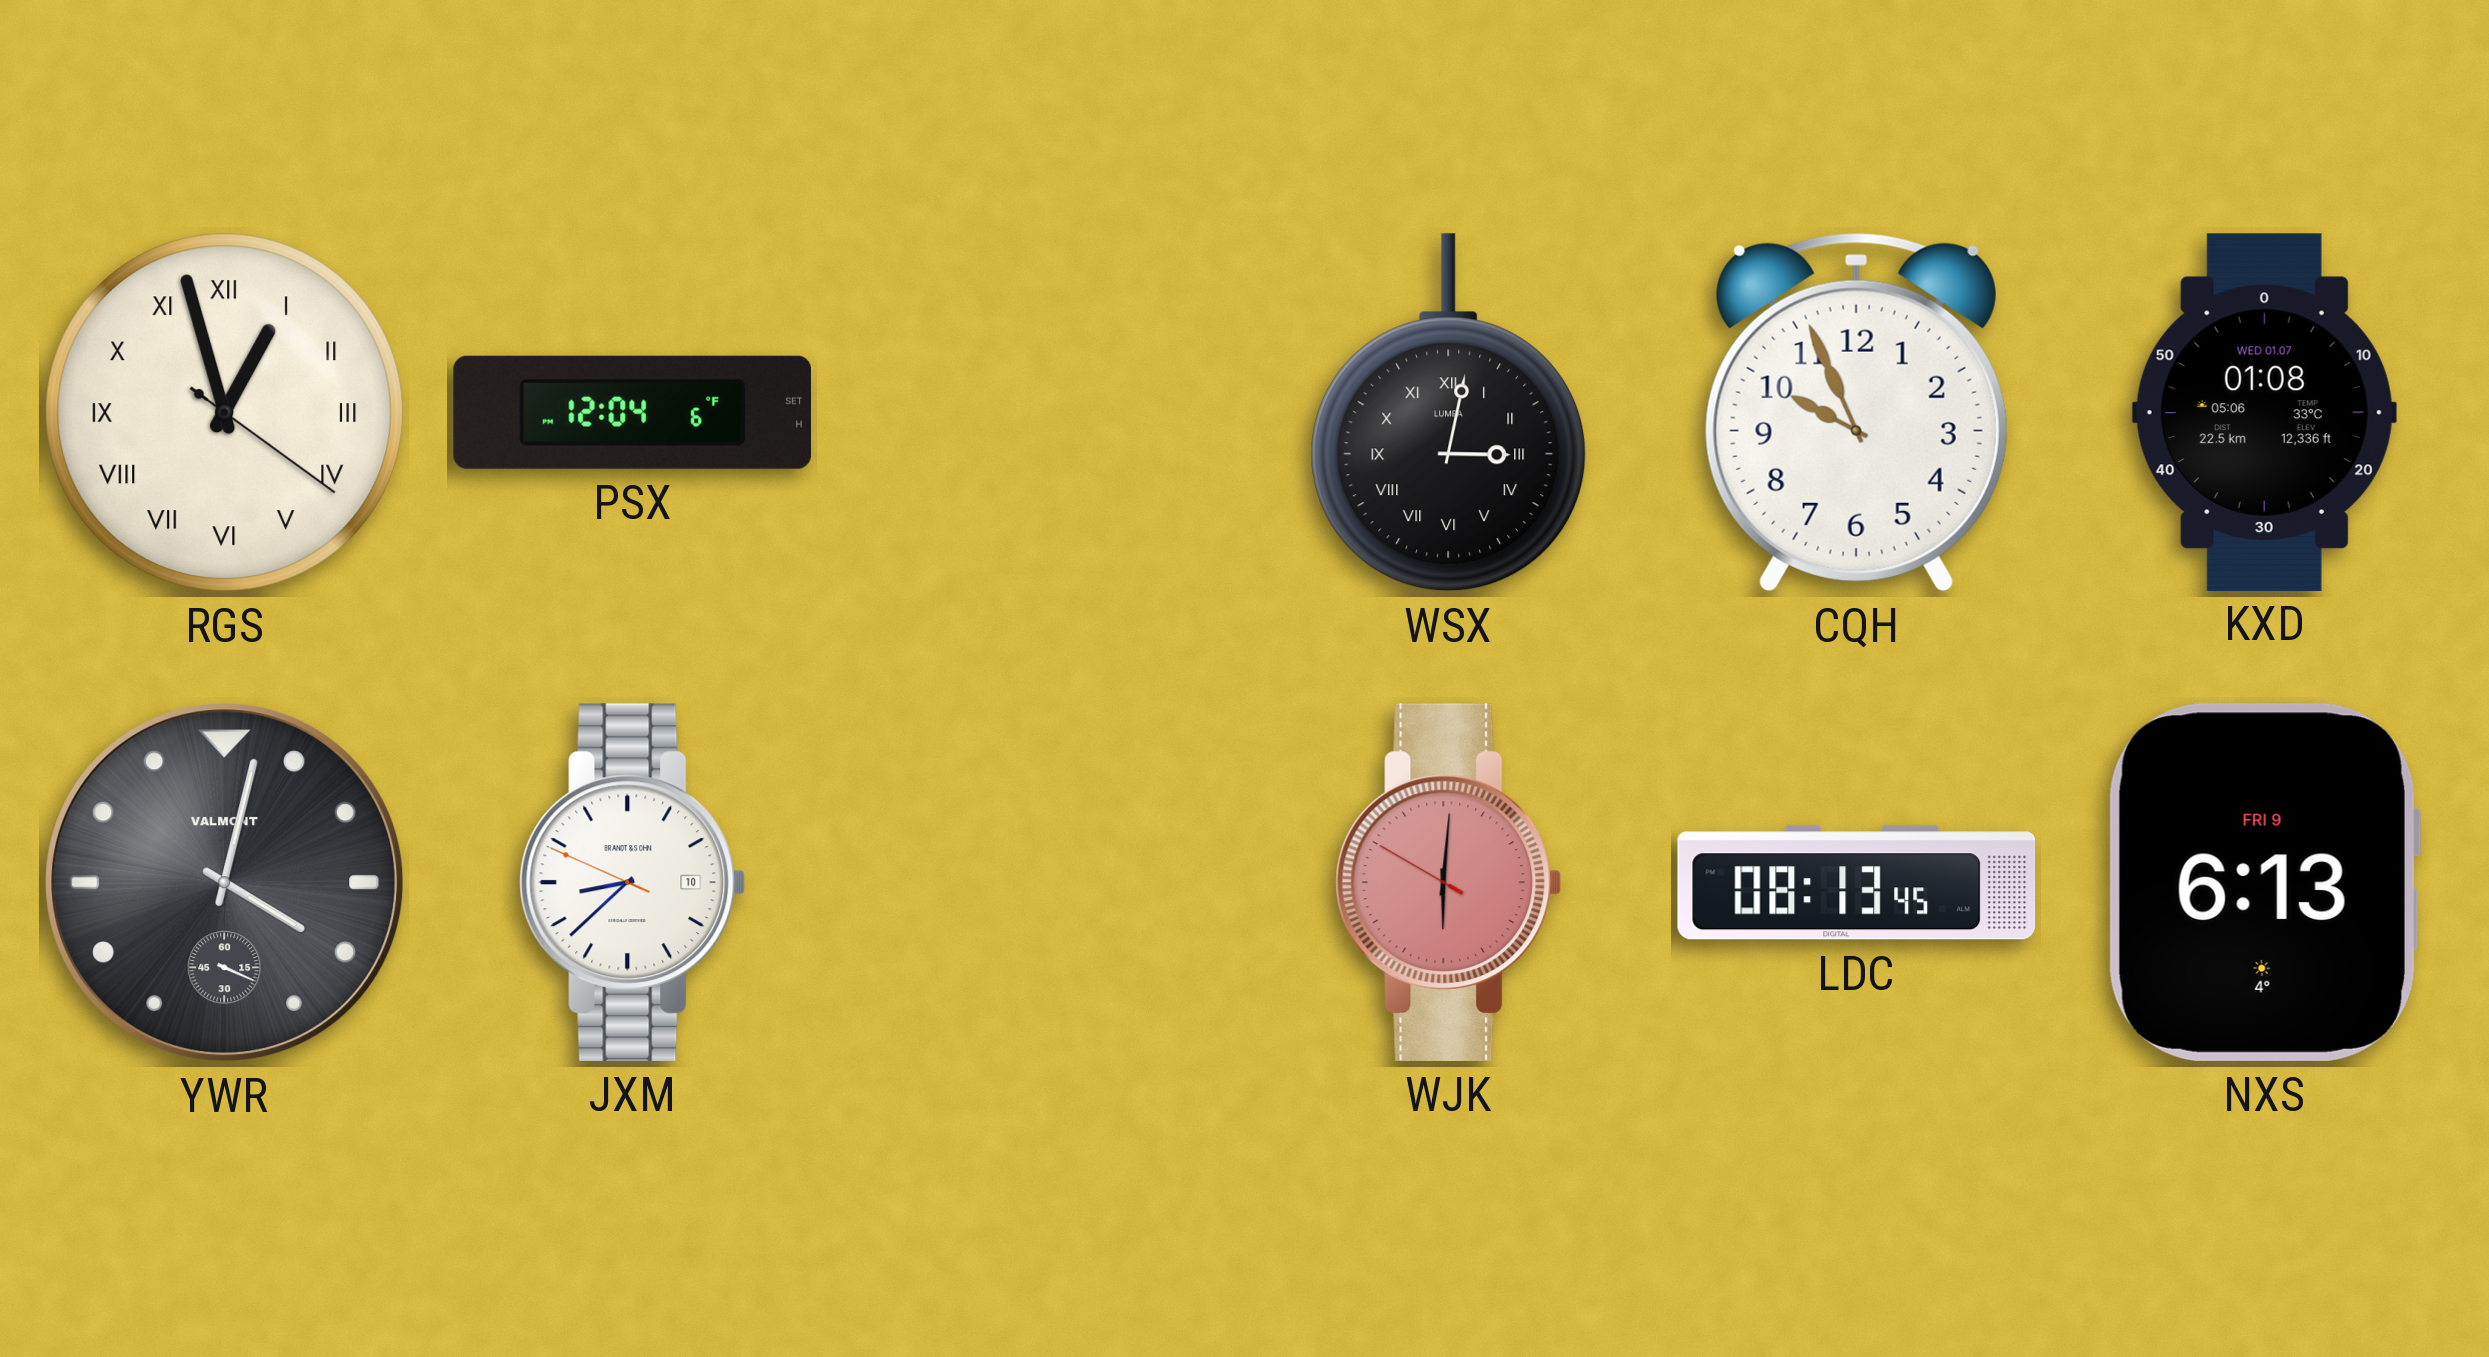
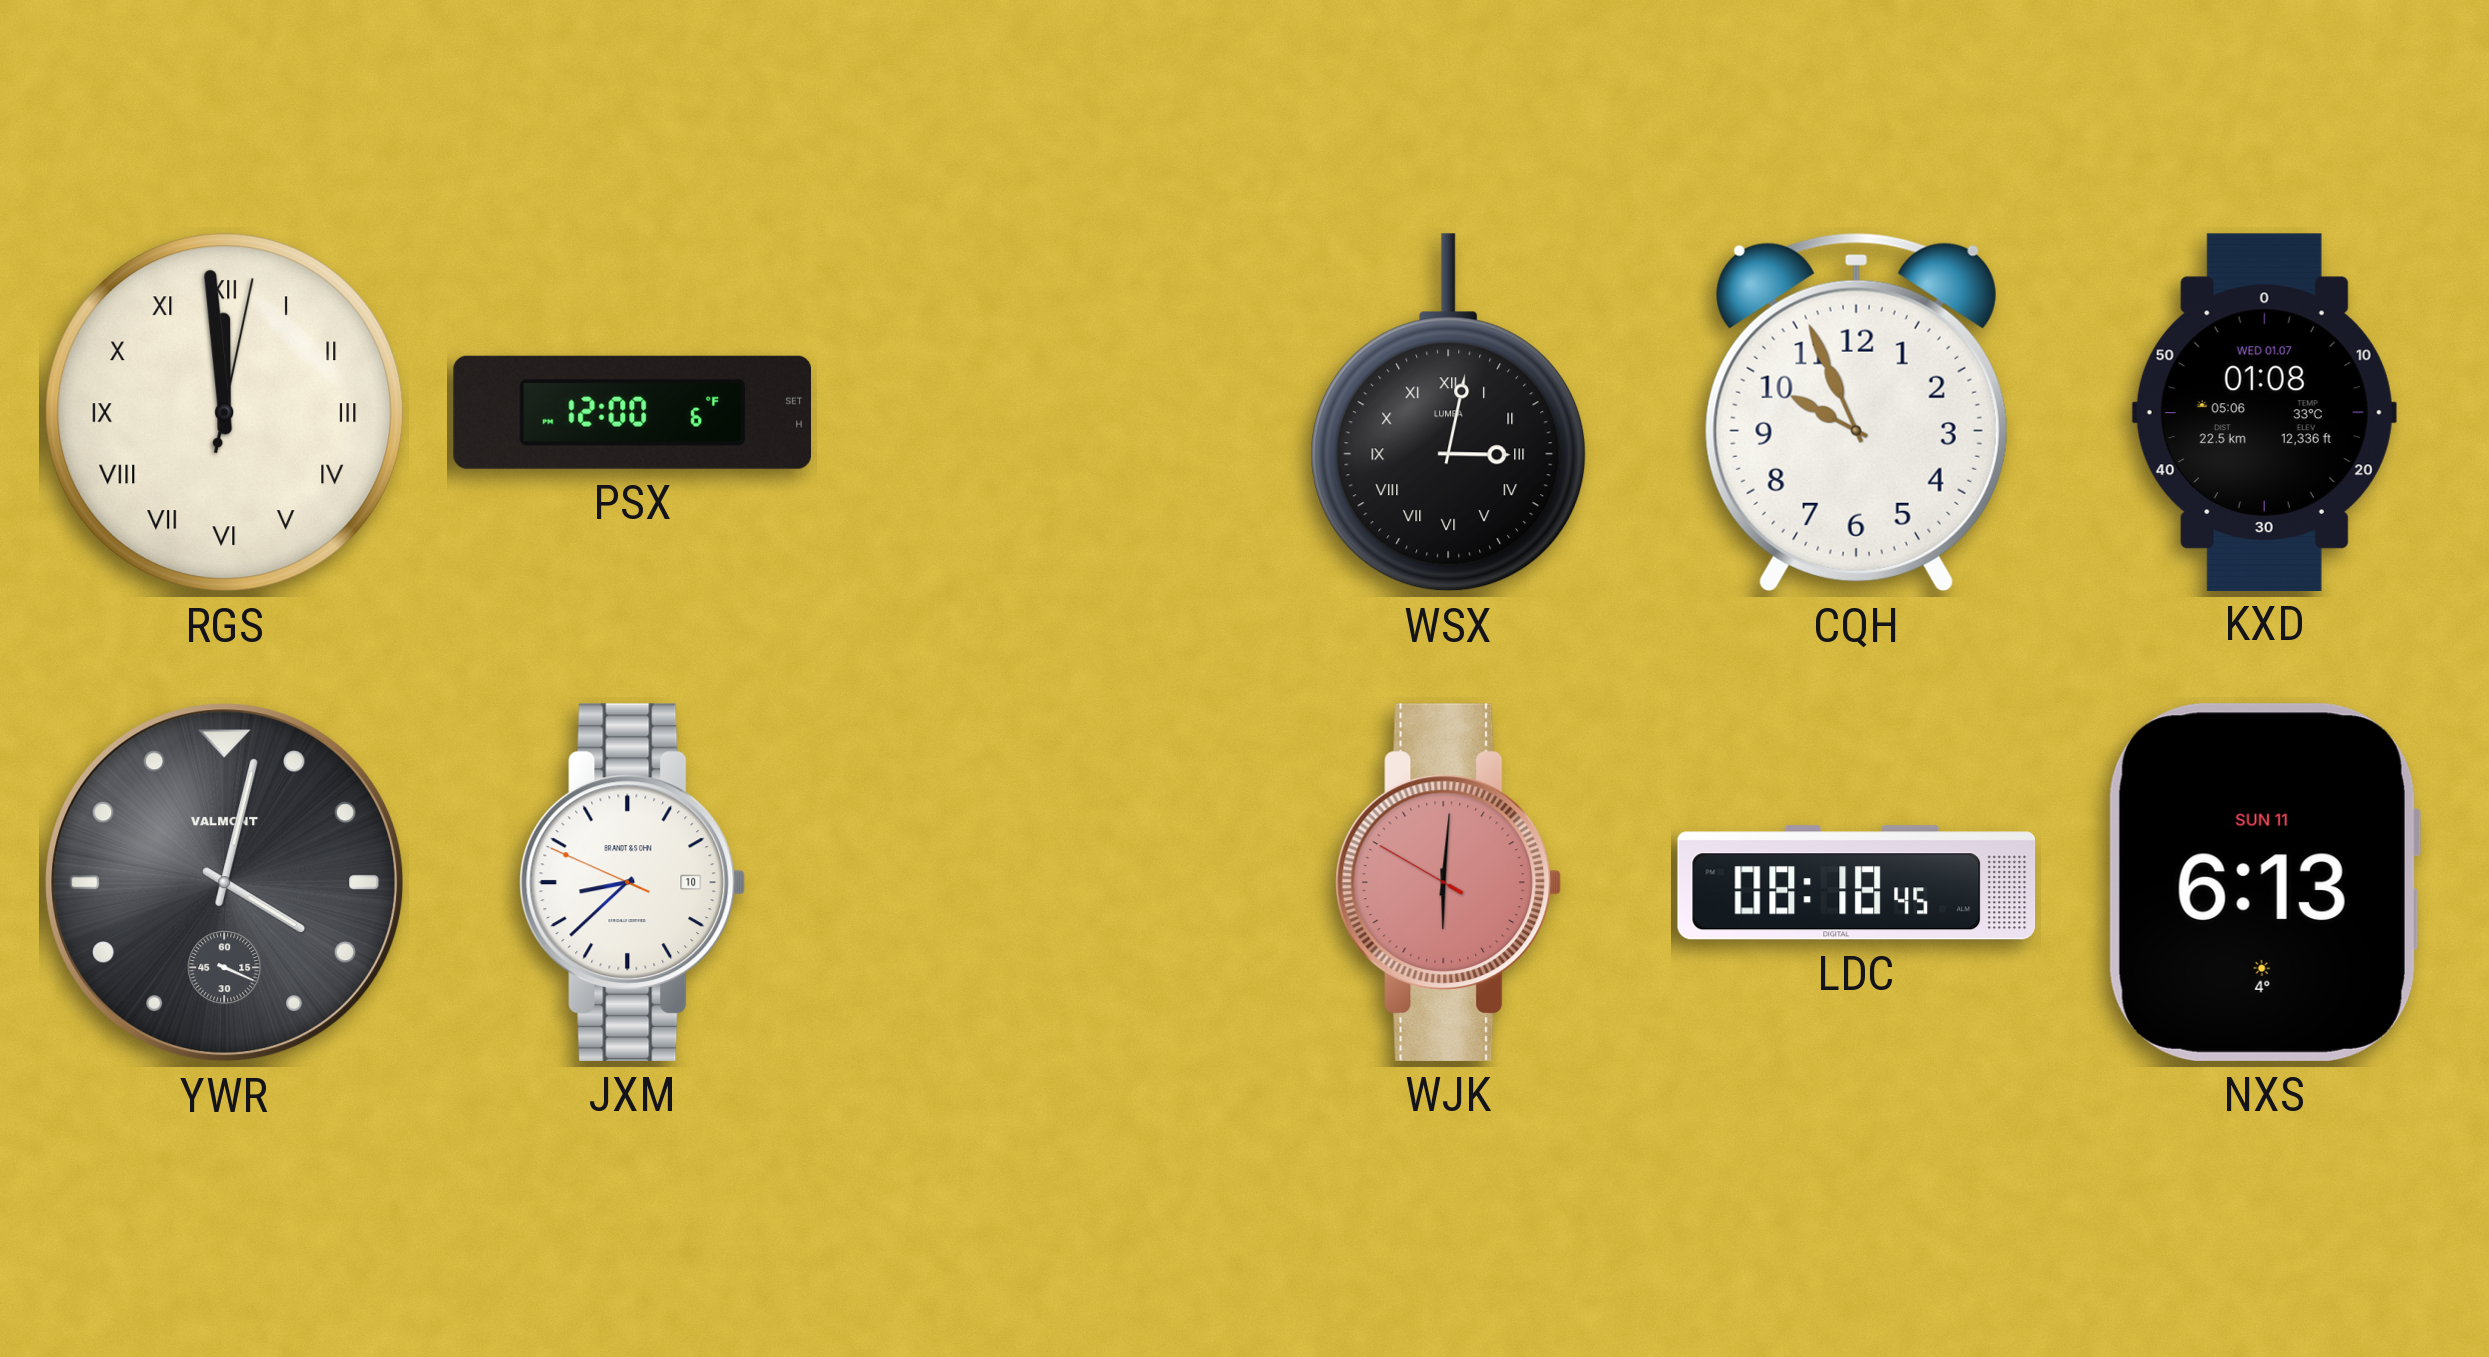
RGS: 12:57 -> 11:59
PSX: 12:04 -> 12:00
LDC: 08:13 -> 08:18
NXS date: FRI 9 -> SUN 11
